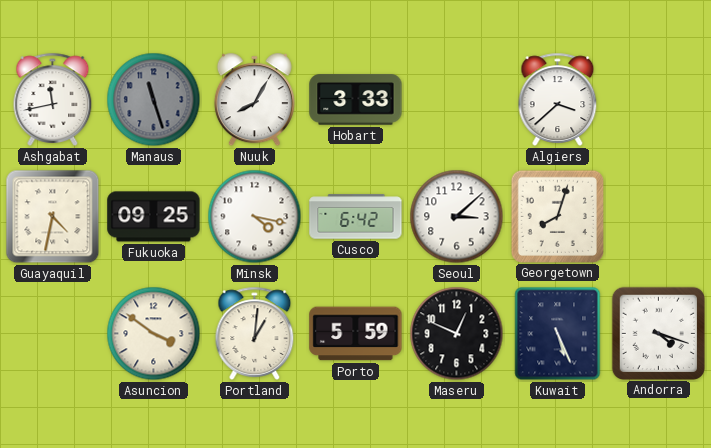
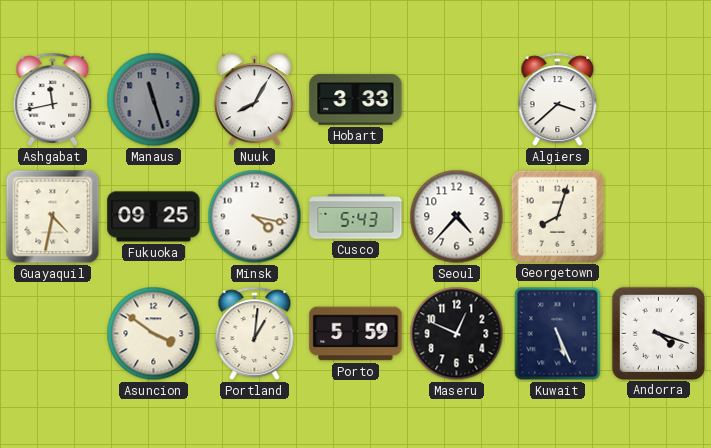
Cusco: 6:42 -> 5:43
Seoul: 3:08 -> 4:37
